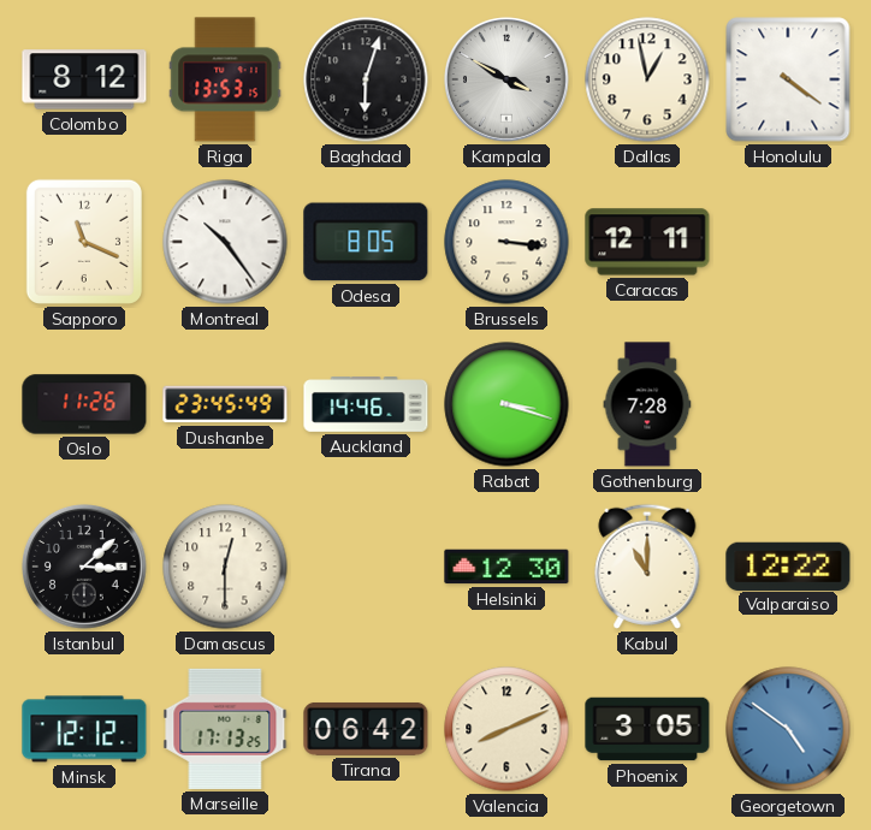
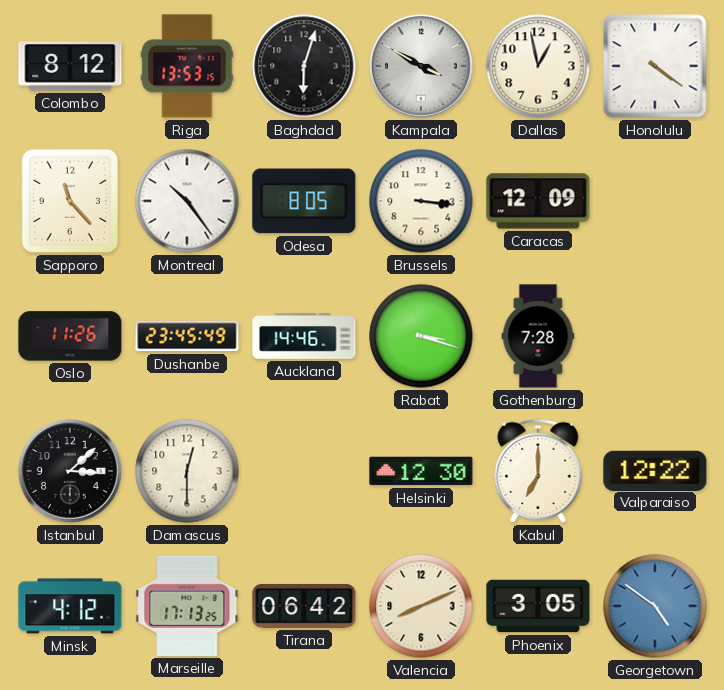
Sapporo: 11:19 -> 11:23
Caracas: 12:11 -> 12:09
Kabul: 11:00 -> 7:00
Minsk: 12:12 -> 4:12
